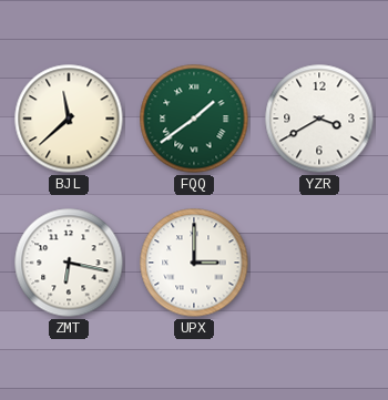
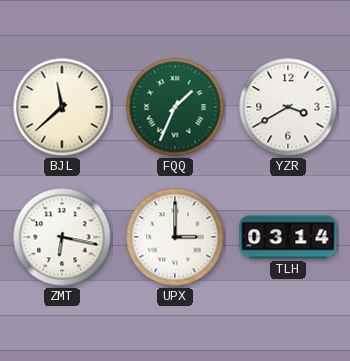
FQQ: 1:39 -> 1:34
TLH: none -> 03:14
